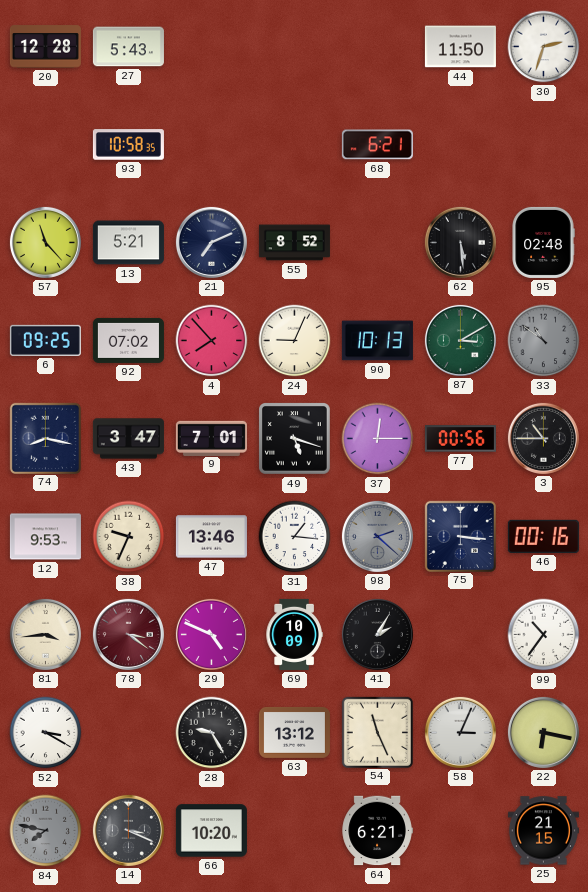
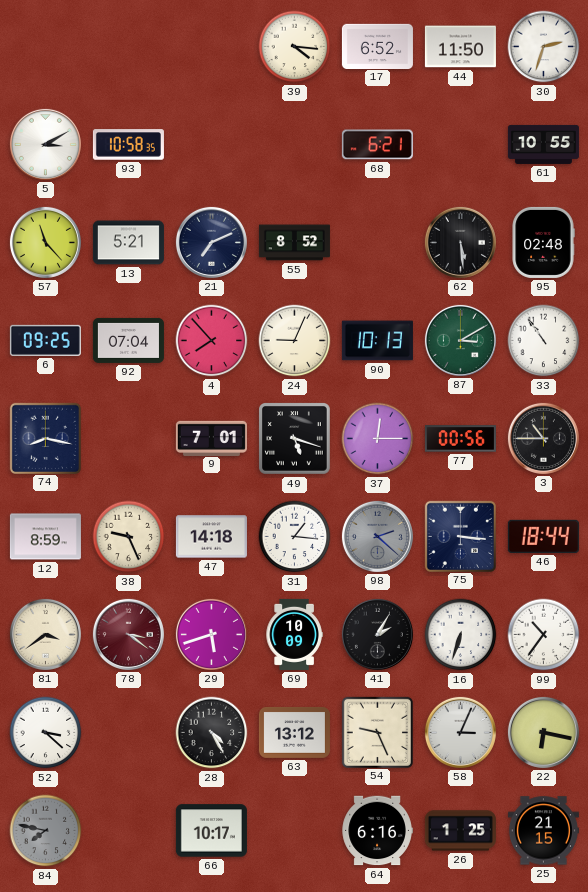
20: 12:28 -> none
27: 5:43 -> none
39: none -> 4:16
17: none -> 6:52
5: none -> 3:10
61: none -> 10:55
92: 07:02 -> 07:04
33: 10:51 -> 10:54
33 dial: grey -> white
43: 3:47 -> none
12: 9:53 -> 8:59
38: 9:34 -> 9:26
47: 13:46 -> 14:18
46: 00:16 -> 18:44
81: 3:44 -> 3:39
29: 4:49 -> 5:42
16: none -> 6:33
52: 3:20 -> 3:22
28: 9:25 -> 4:25
54: 11:26 -> 9:26
14: 3:19 -> none
66: 10:20 -> 10:17
64: 6:21 -> 6:16
26: none -> 1:25
